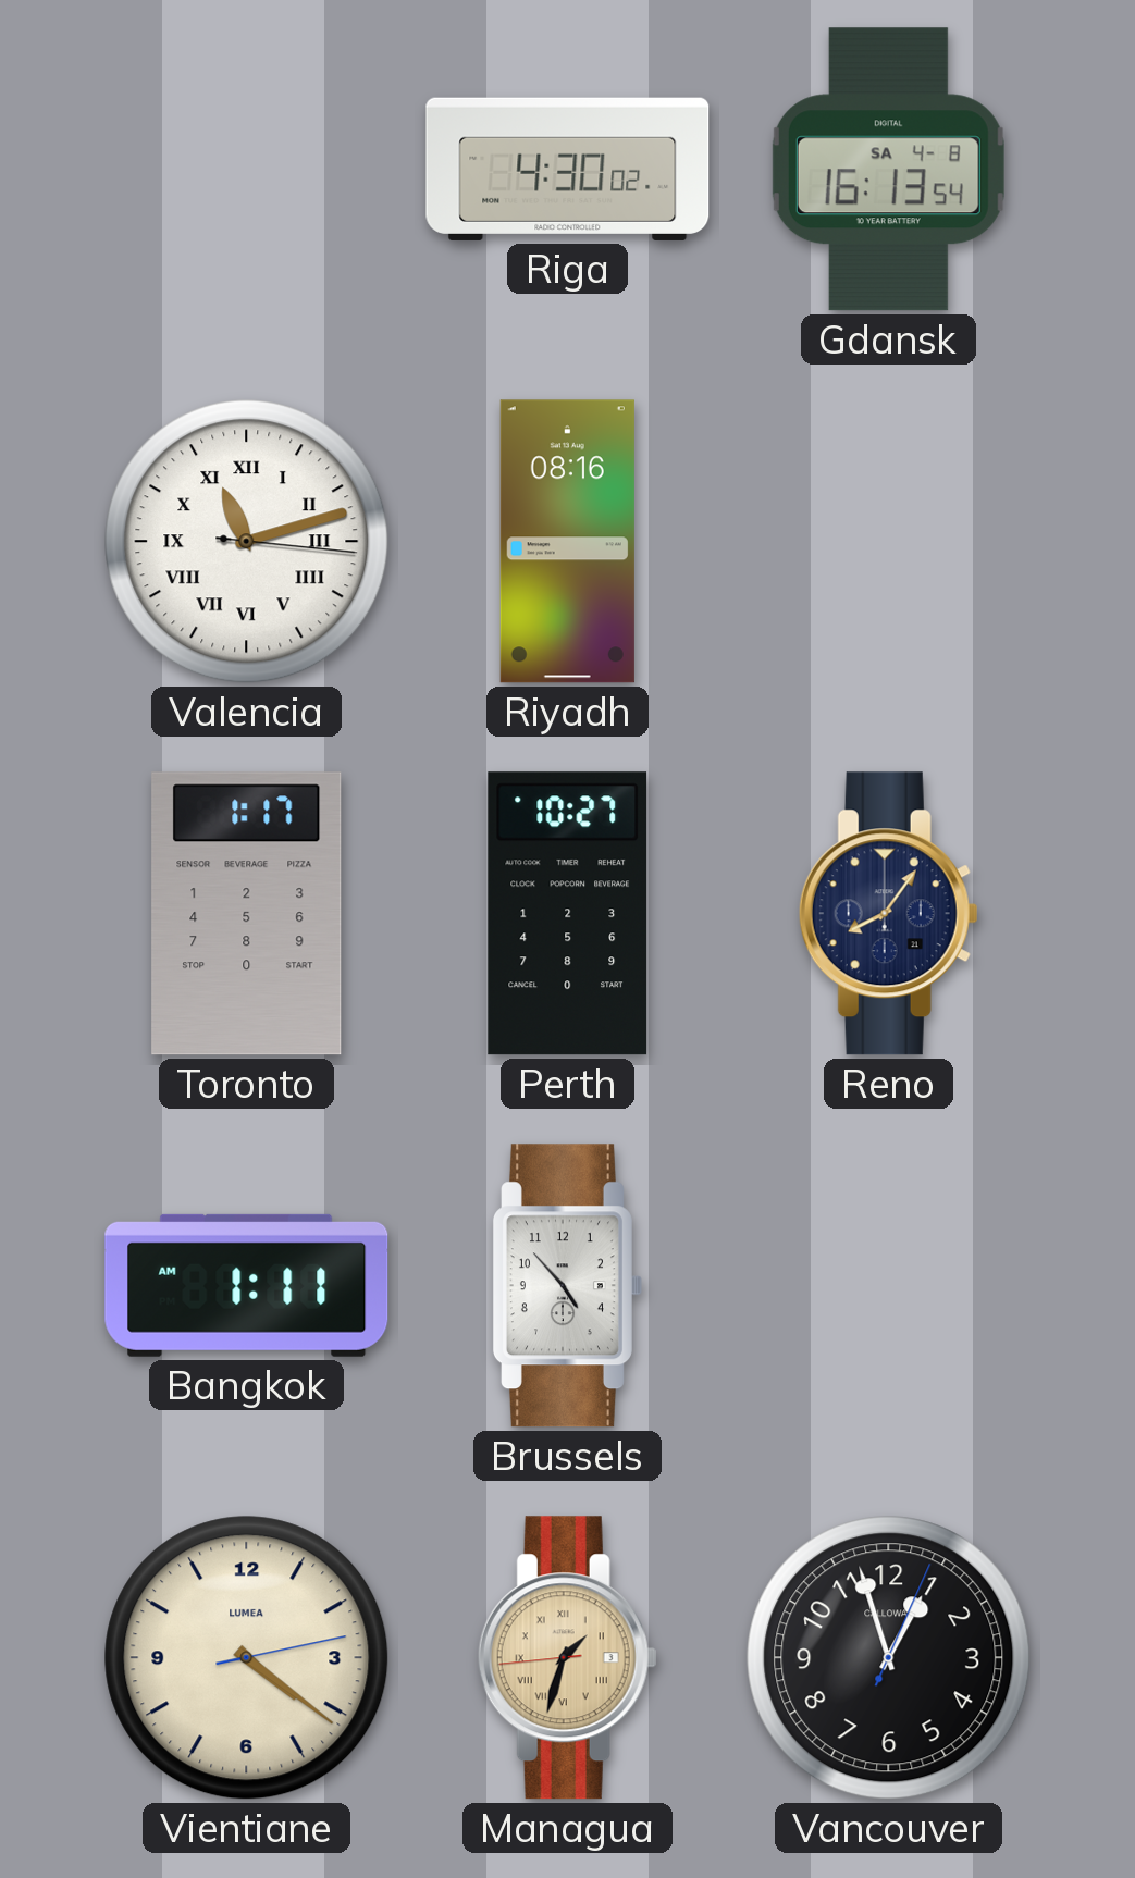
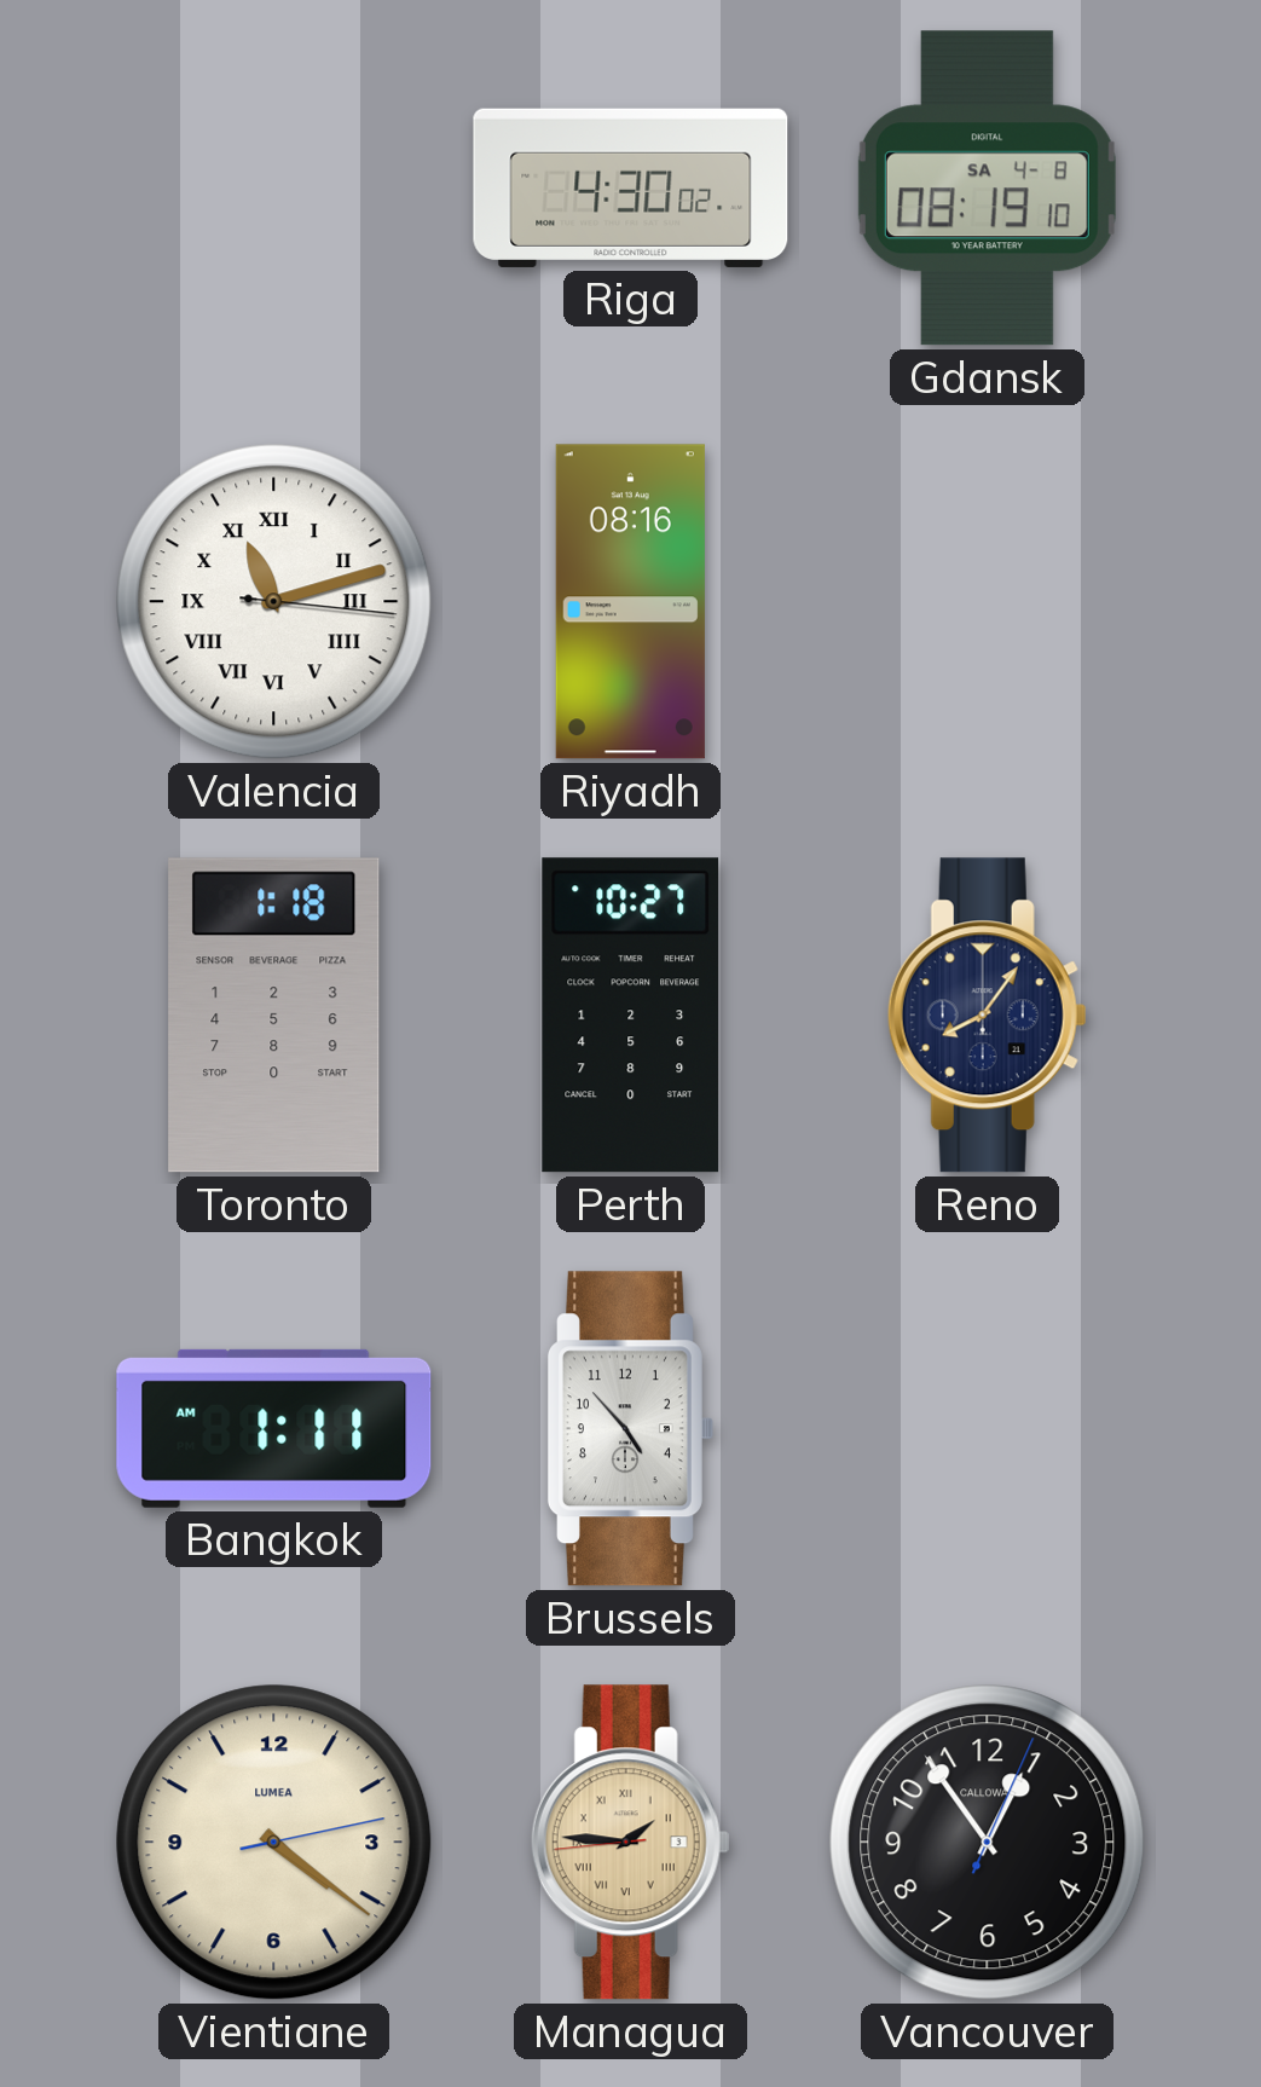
Gdansk: 16:13 -> 08:19
Toronto: 1:17 -> 1:18
Managua: 1:32 -> 1:45
Vancouver: 12:57 -> 12:54
